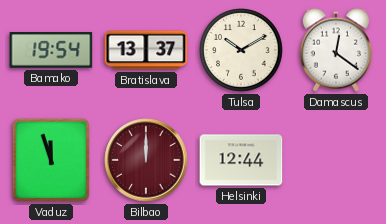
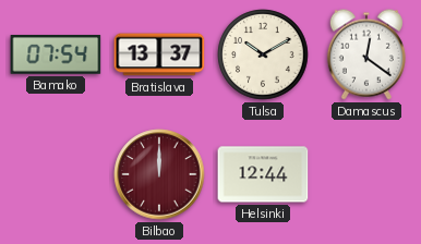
Bamako: 19:54 -> 07:54
Vaduz: 11:57 -> none
